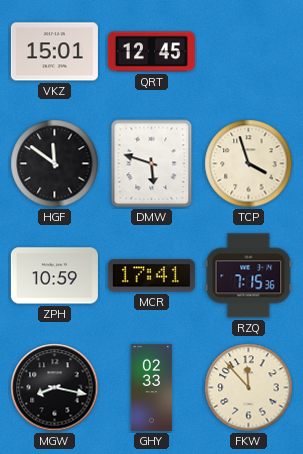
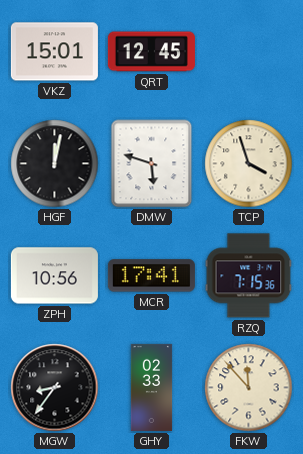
HGF: 11:51 -> 12:02
ZPH: 10:59 -> 10:56
MGW: 8:17 -> 8:36
